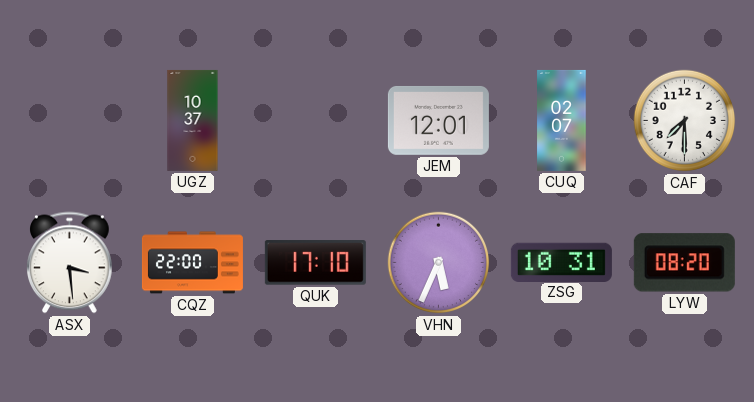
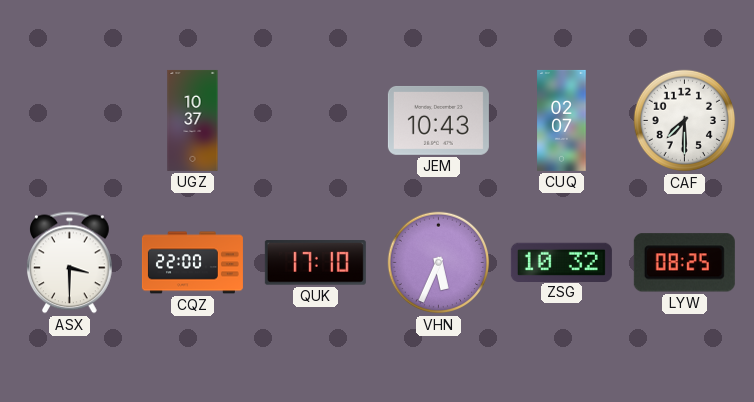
JEM: 12:01 -> 10:43
ASX: 3:29 -> 3:30
ZSG: 10:31 -> 10:32
LYW: 08:20 -> 08:25
